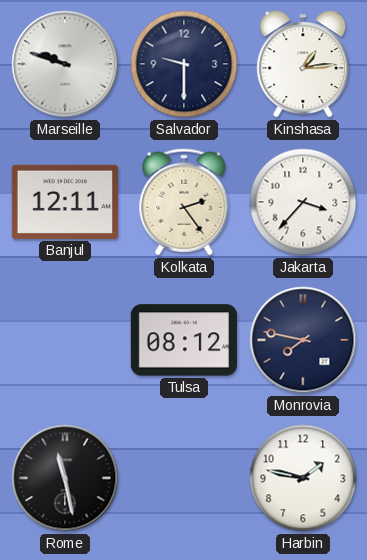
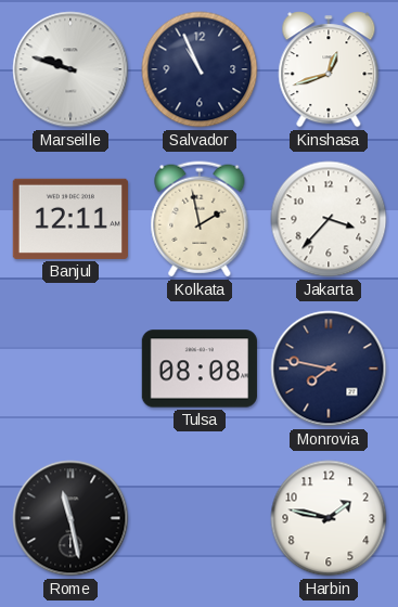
Salvador: 9:30 -> 10:56
Kinshasa: 1:14 -> 12:42
Kolkata: 2:24 -> 1:58
Tulsa: 08:12 -> 08:08
